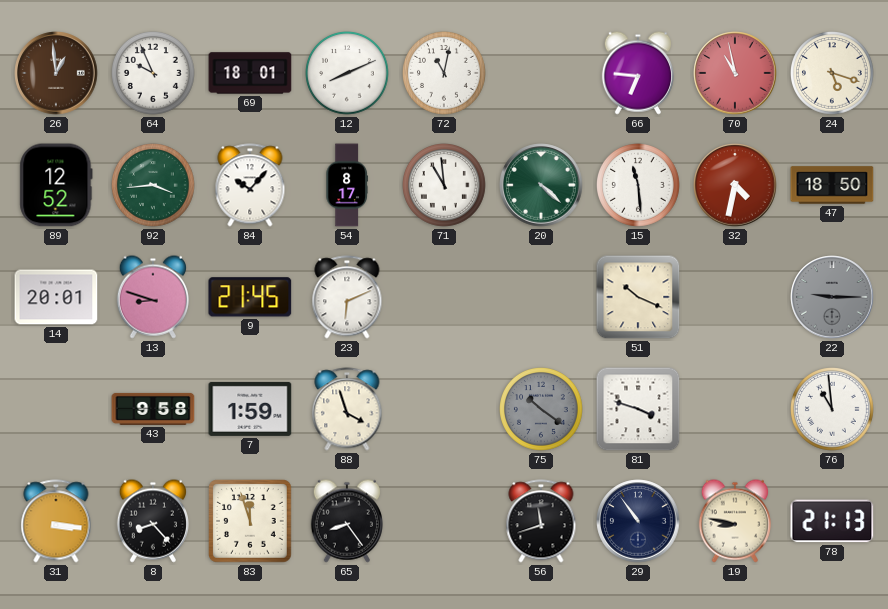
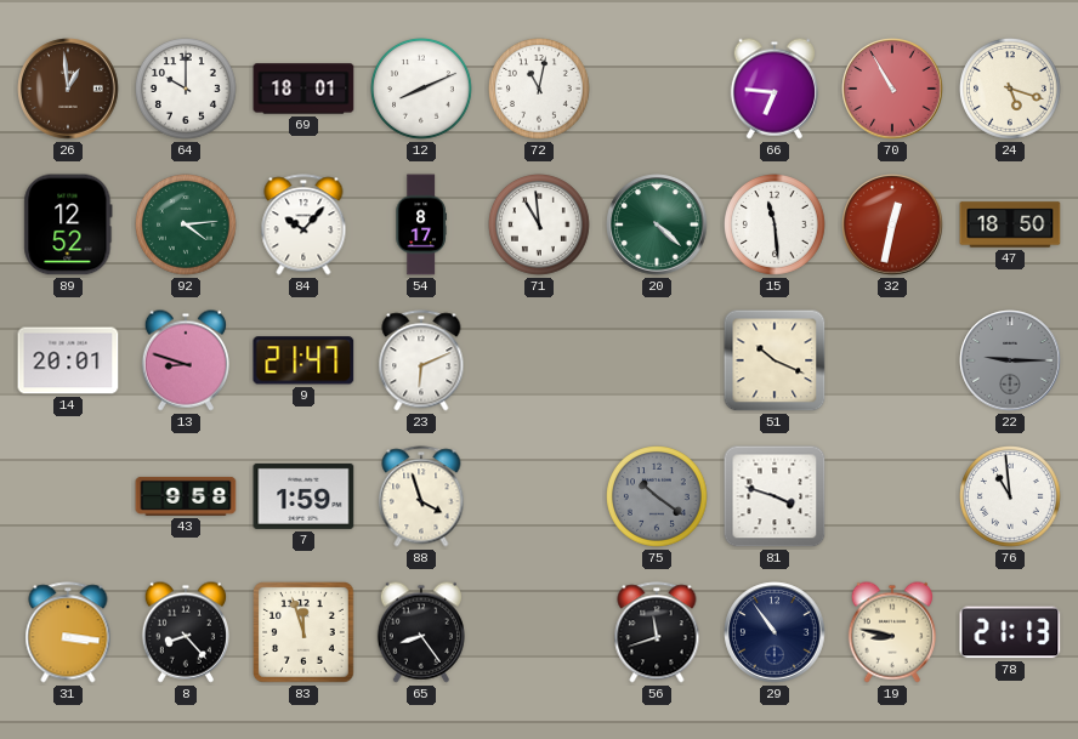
64: 9:56 -> 10:00
70: 10:58 -> 10:55
92: 3:44 -> 4:14
32: 4:32 -> 12:32
9: 21:45 -> 21:47
